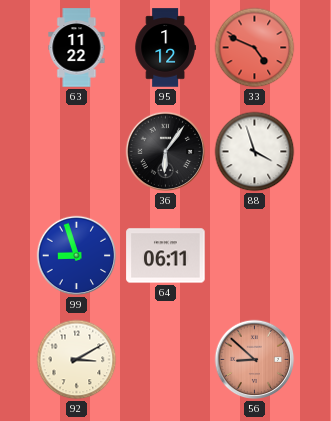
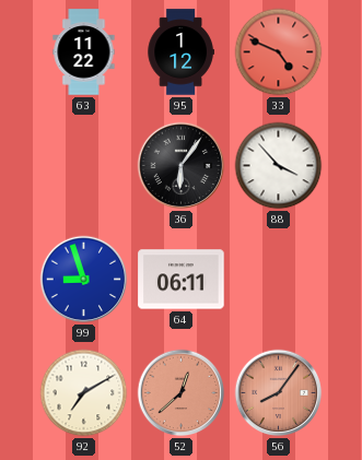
88: 3:57 -> 3:53
92: 3:10 -> 7:10
52: none -> 12:38
56: 8:52 -> 8:06
